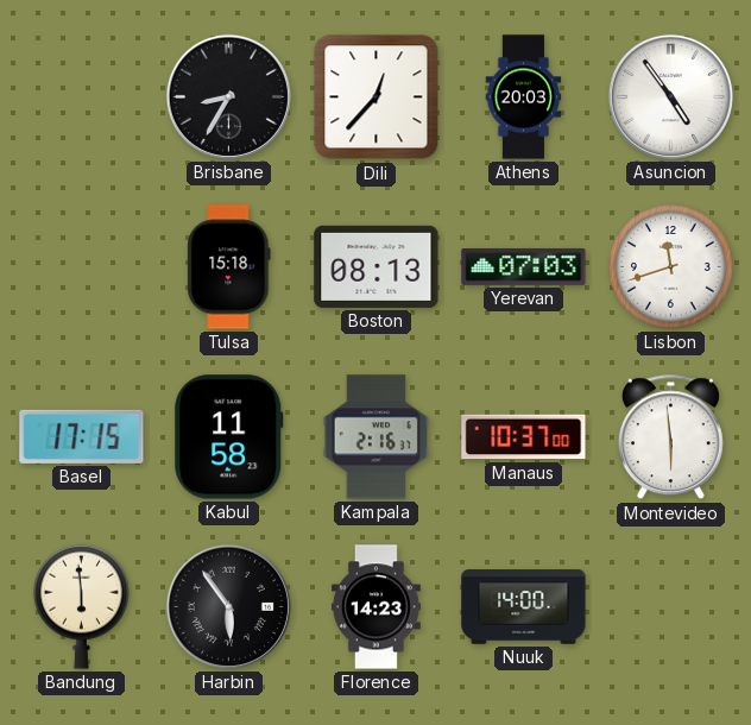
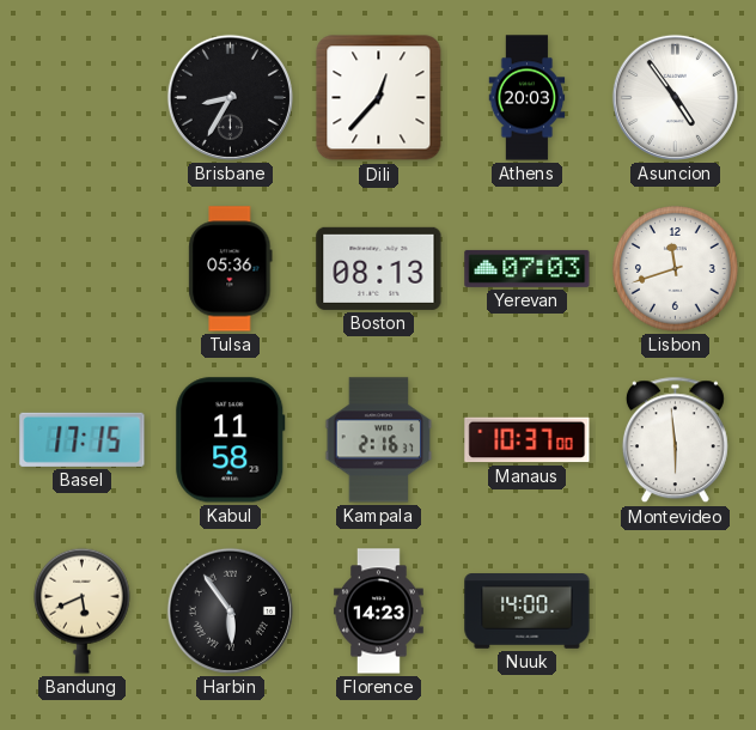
Tulsa: 15:18 -> 05:36
Bandung: 5:59 -> 5:41
